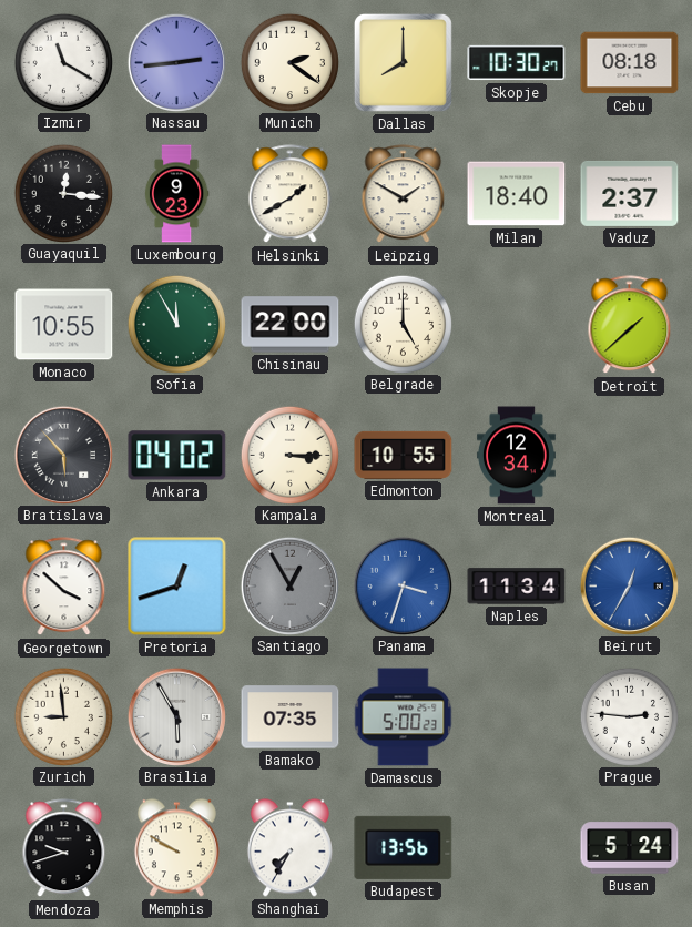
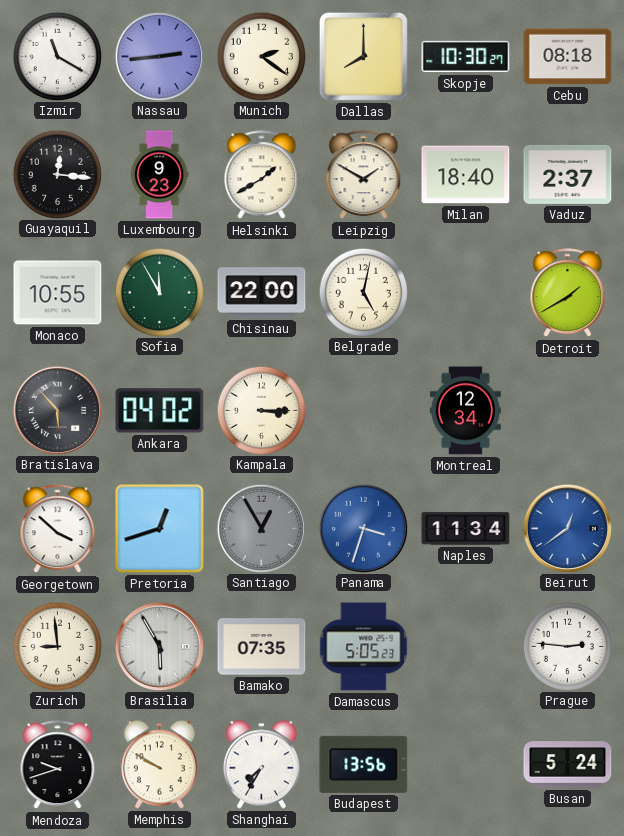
Belgrade: 5:00 -> 5:02
Detroit: 1:38 -> 1:40
Edmonton: 10:55 -> none
Beirut: 12:35 -> 12:39
Damascus: 5:00 -> 5:05
